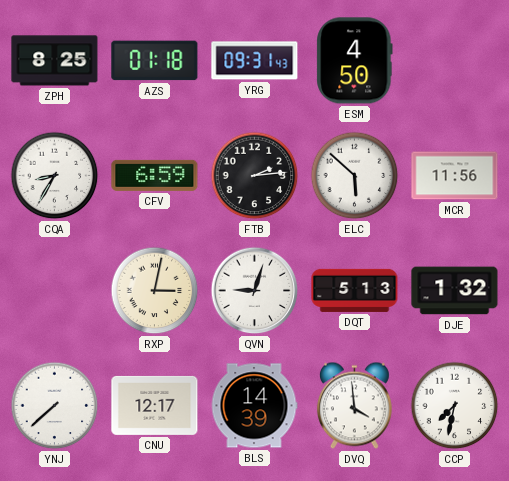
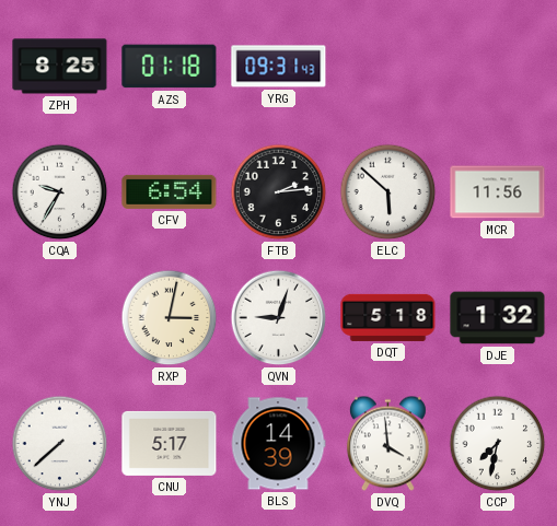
ESM: 4:50 -> none
CQA: 8:35 -> 9:35
CFV: 6:59 -> 6:54
DQT: 5:13 -> 5:18
CNU: 12:17 -> 5:17
